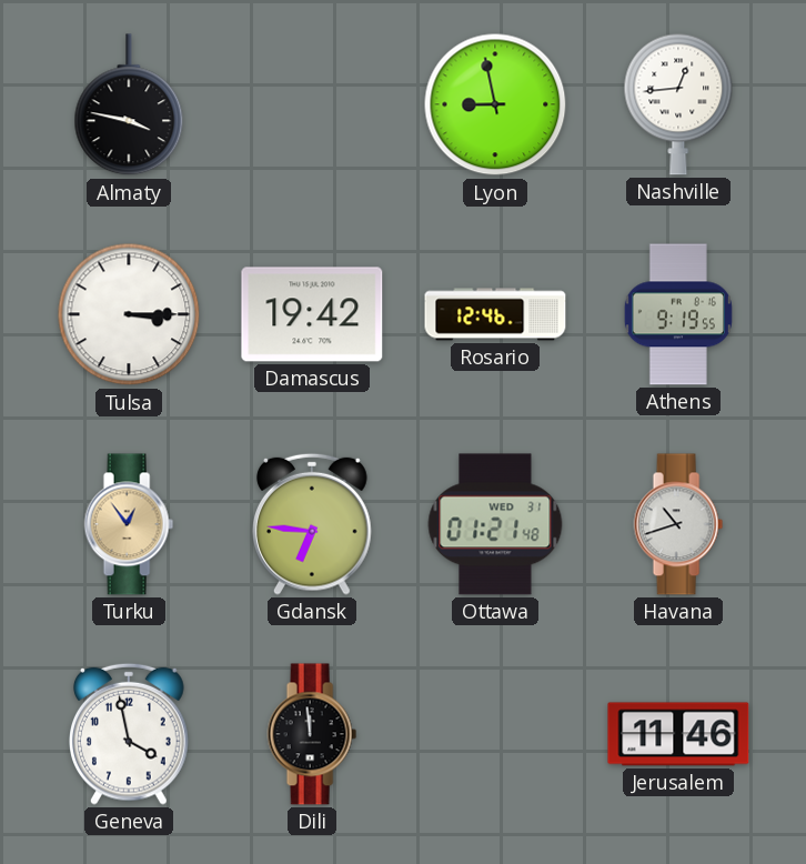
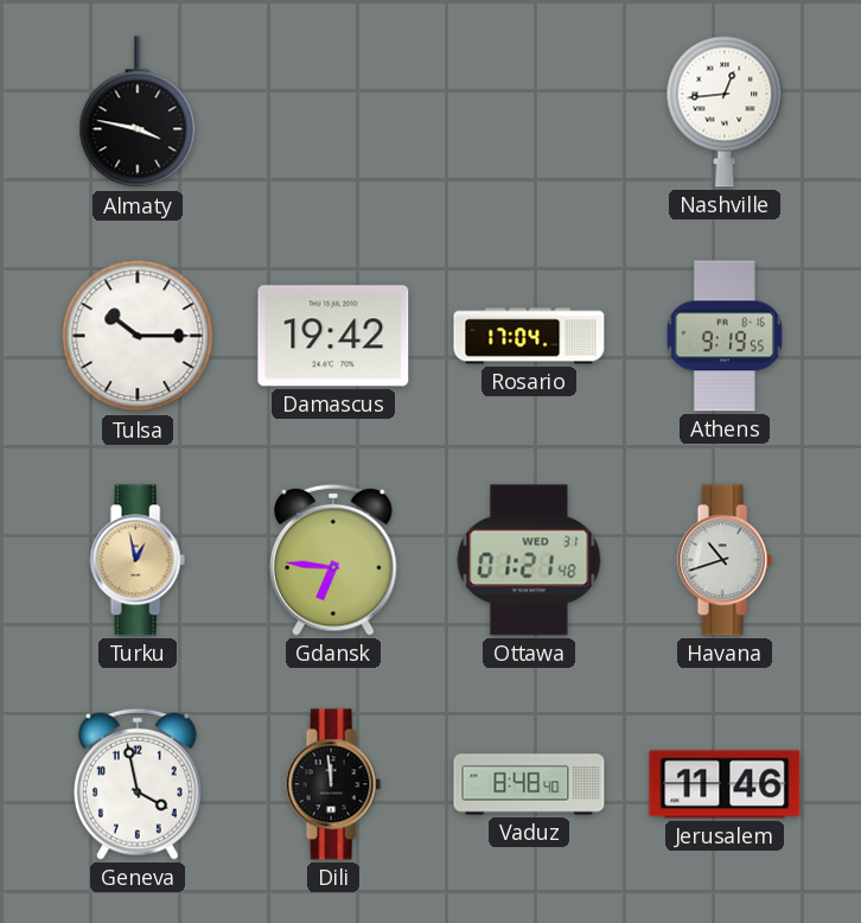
Lyon: 8:58 -> none
Tulsa: 3:15 -> 10:15
Rosario: 12:46 -> 17:04
Turku: 12:54 -> 12:58
Vaduz: none -> 8:48
